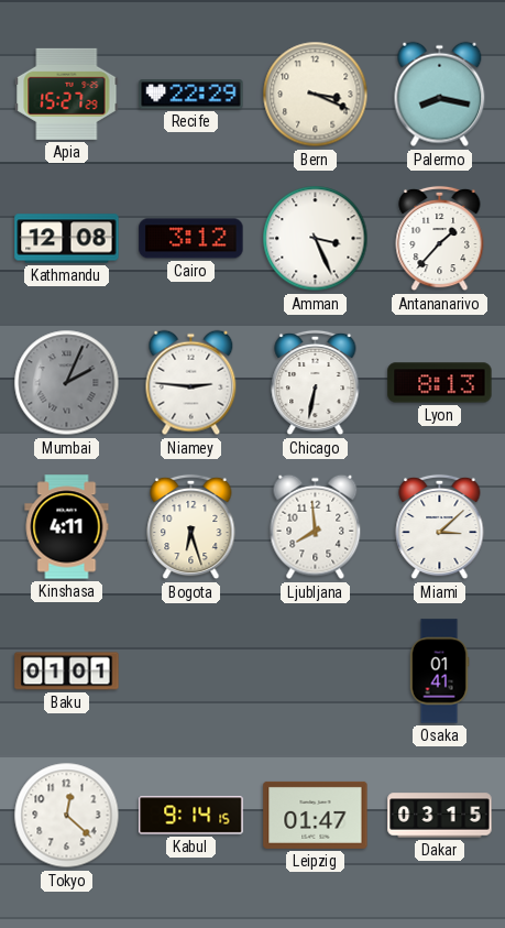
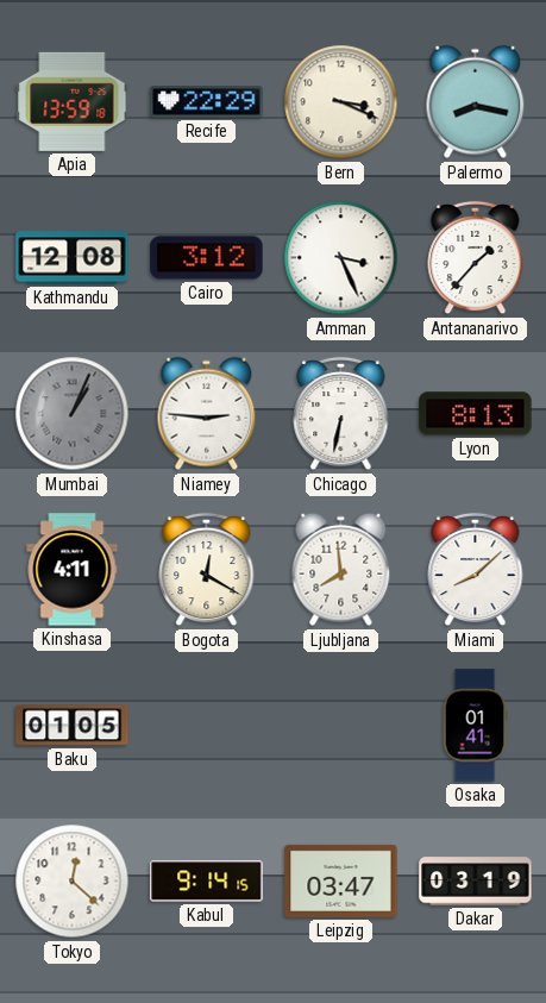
Apia: 15:27 -> 13:59
Mumbai: 2:04 -> 1:04
Bogota: 6:27 -> 12:20
Miami: 3:08 -> 8:08
Baku: 01:01 -> 01:05
Leipzig: 01:47 -> 03:47
Dakar: 03:15 -> 03:19
